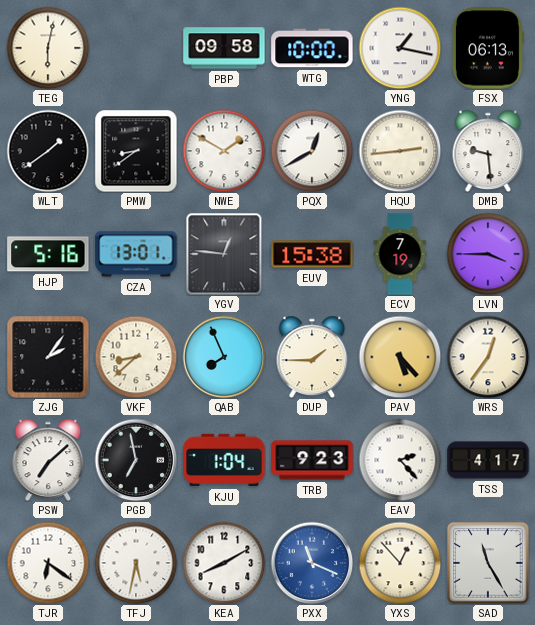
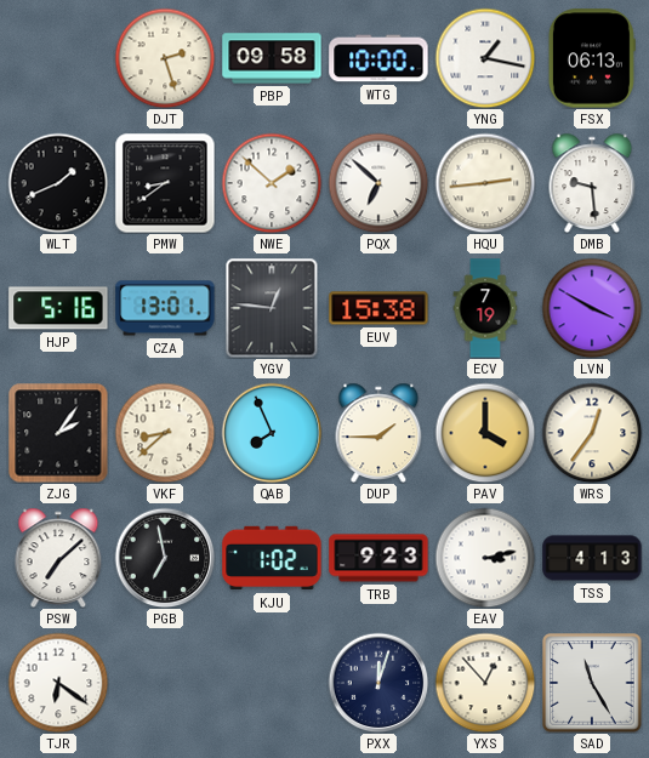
TEG: 6:02 -> none
DJT: none -> 2:27
WLT: 1:39 -> 1:41
NWE: 1:50 -> 1:52
PQX: 12:40 -> 6:52
LVN: 3:45 -> 3:50
PAV: 5:23 -> 4:00
KJU: 1:04 -> 1:02
EAV: 2:23 -> 3:13
TSS: 4:17 -> 4:13
TFJ: 5:32 -> none
KEA: 8:10 -> none
PXX: 11:19 -> 12:03
PXX dial: blue -> navy
